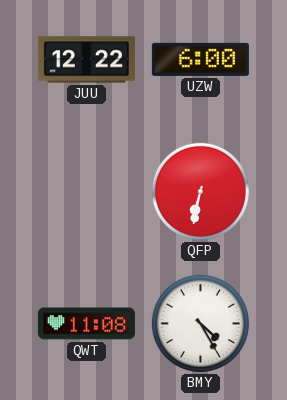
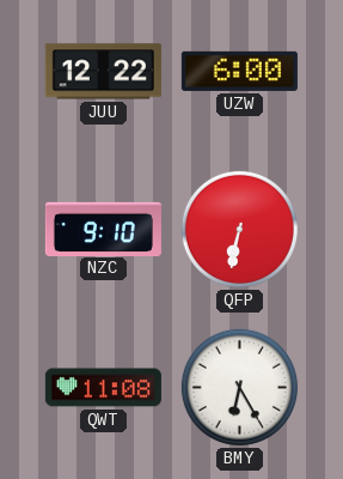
NZC: none -> 9:10
BMY: 4:25 -> 6:25
